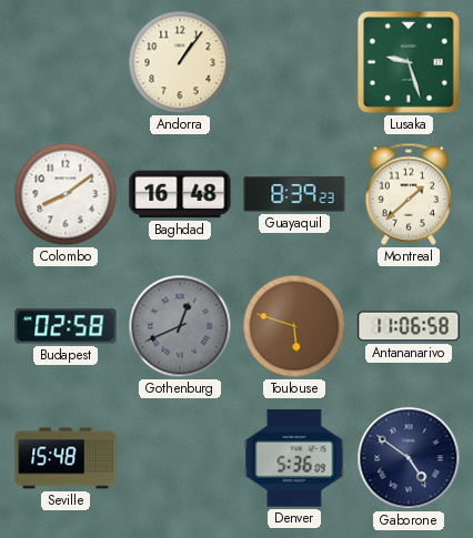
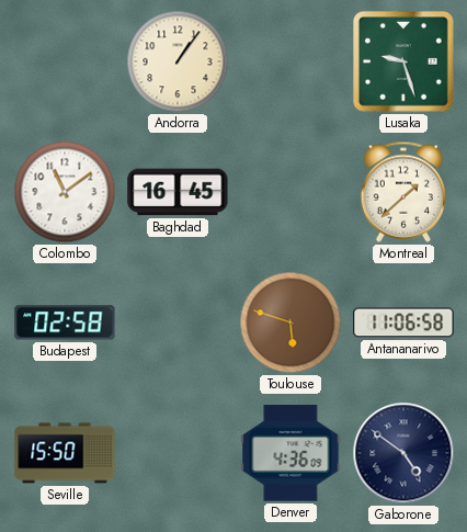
Colombo: 8:09 -> 11:09
Baghdad: 16:48 -> 16:45
Guayaquil: 8:39 -> none
Gothenburg: 12:41 -> none
Seville: 15:48 -> 15:50
Denver: 5:36 -> 4:36
